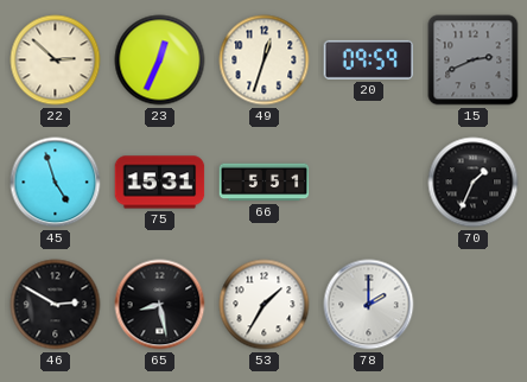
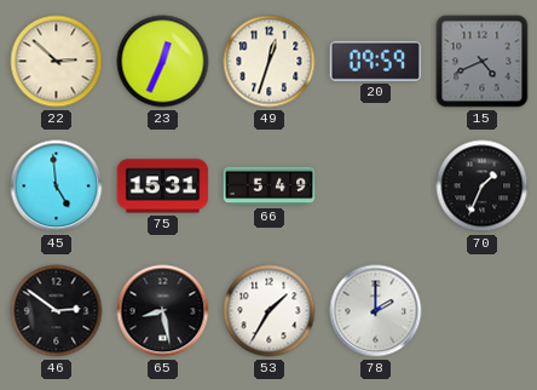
15: 2:41 -> 4:41
45: 4:57 -> 4:59
66: 5:51 -> 5:49
46: 2:50 -> 2:51
